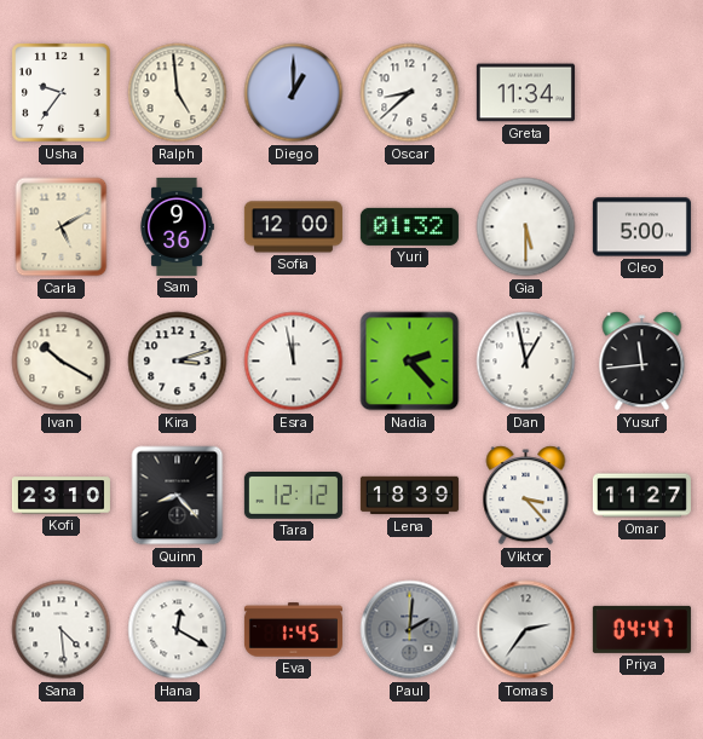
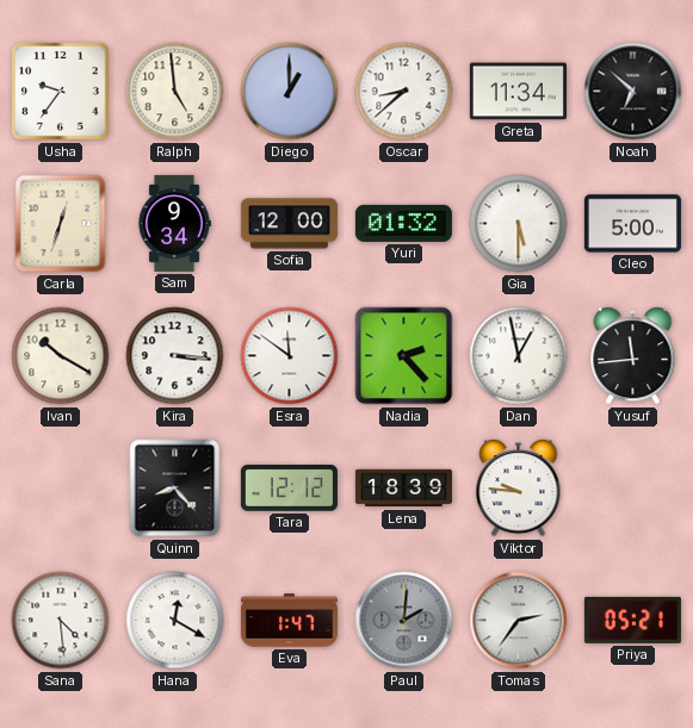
Noah: none -> 6:52
Carla: 5:10 -> 12:33
Sam: 9:36 -> 9:34
Kira: 3:12 -> 3:16
Esra: 11:58 -> 11:51
Kofi: 23:10 -> none
Viktor: 3:23 -> 9:46
Omar: 11:27 -> none
Eva: 1:45 -> 1:47
Priya: 04:47 -> 05:21
